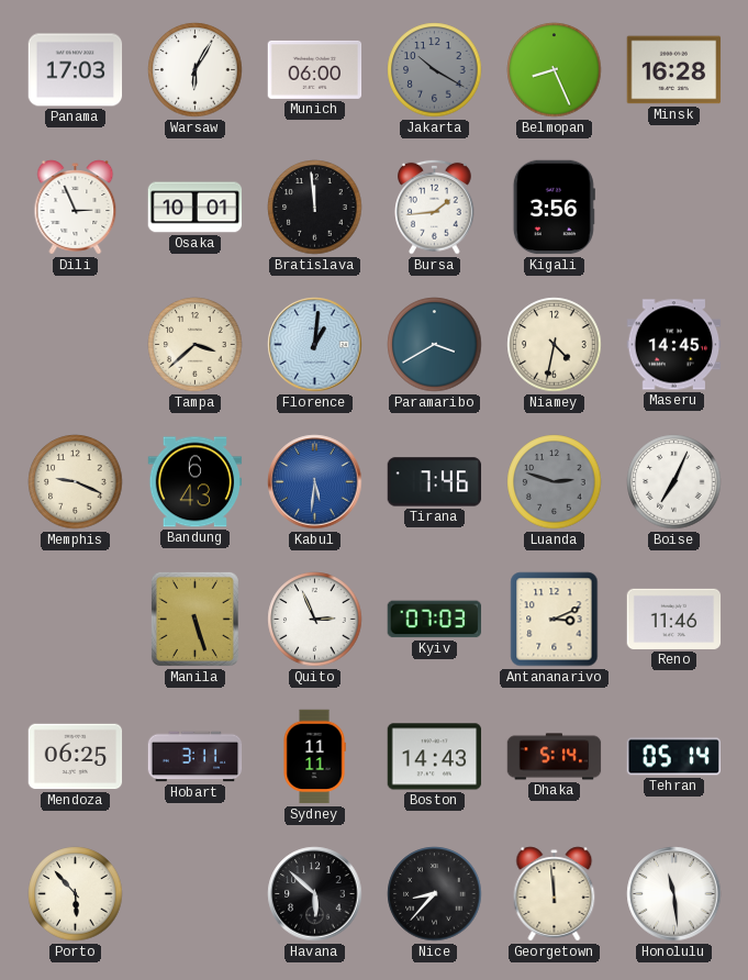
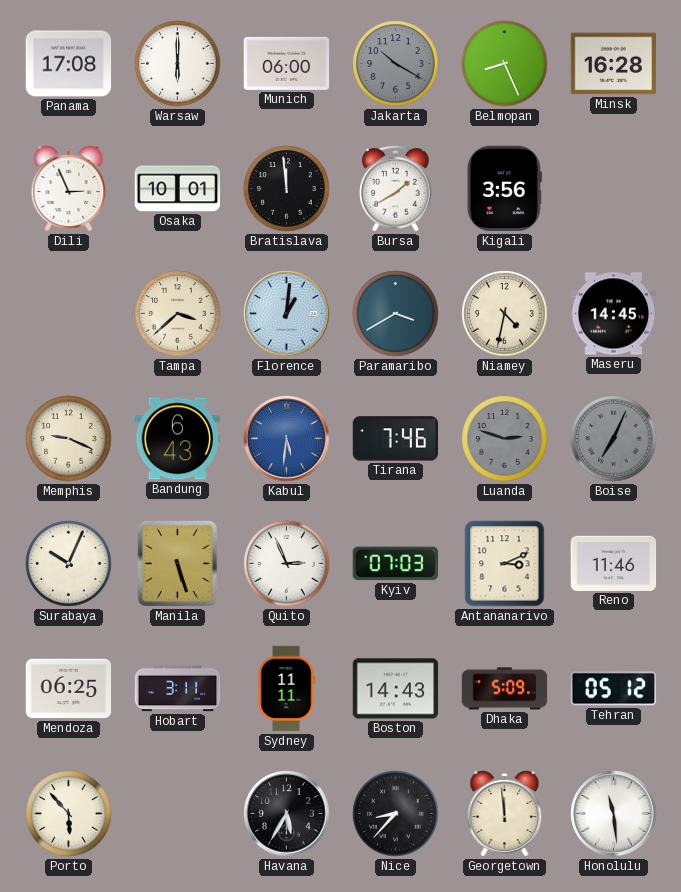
Panama: 17:03 -> 17:08
Warsaw: 6:05 -> 6:00
Bursa: 1:44 -> 1:40
Boise dial: white -> grey
Surabaya: none -> 10:04
Dhaka: 5:14 -> 5:09
Tehran: 05:14 -> 05:12
Havana: 5:52 -> 5:35
